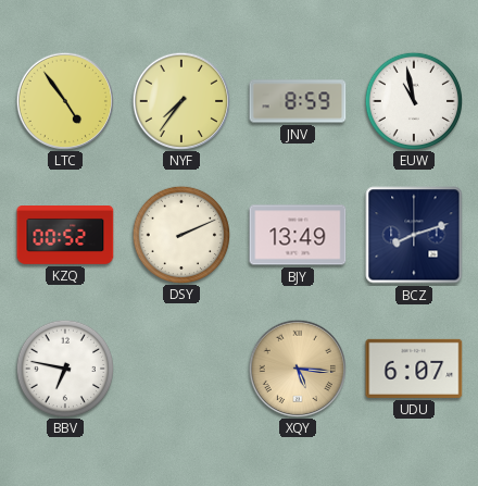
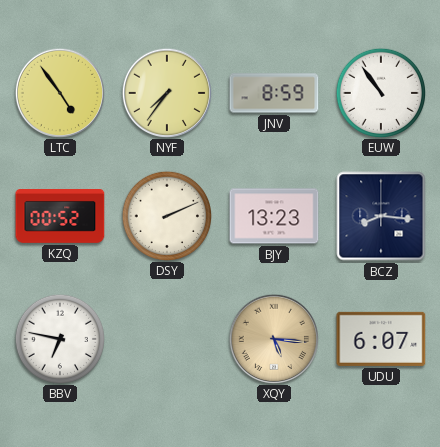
EUW: 10:58 -> 10:54
BJY: 13:49 -> 13:23
BCZ: 8:12 -> 8:16
